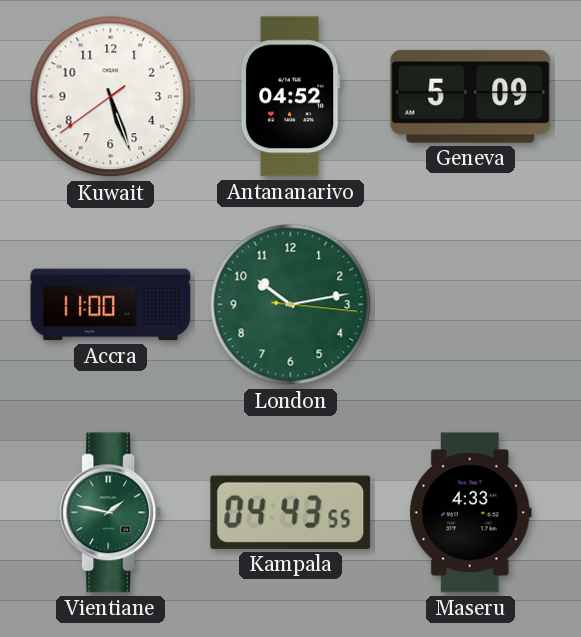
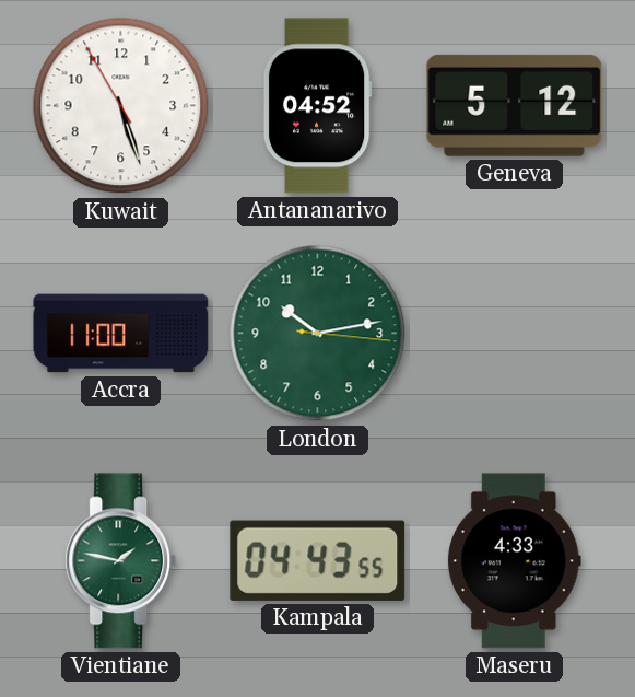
Kuwait: 5:26:39 -> 5:26:55
Geneva: 5:09 -> 5:12
